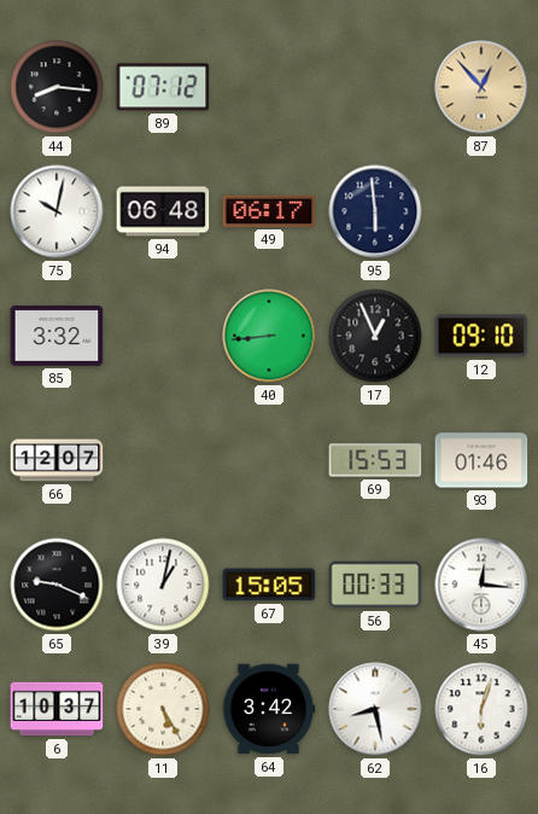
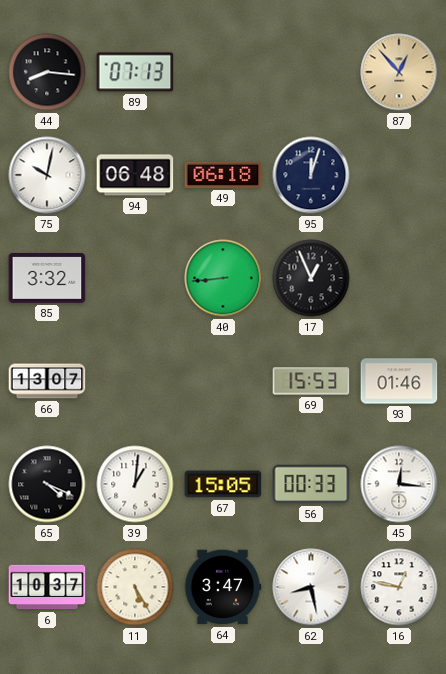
89: 07:12 -> 07:13
49: 06:17 -> 06:18
95: 5:59 -> 12:03
12: 09:10 -> none
66: 12:07 -> 13:07
65: 9:19 -> 4:19
39: 1:02 -> 1:01
64: 3:42 -> 3:47
16: 6:03 -> 12:47
